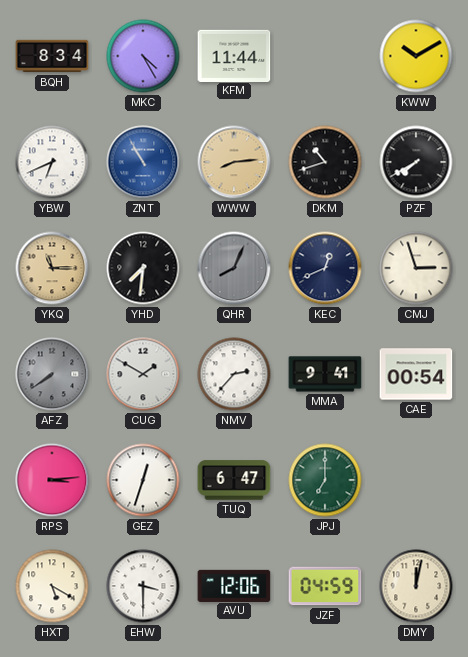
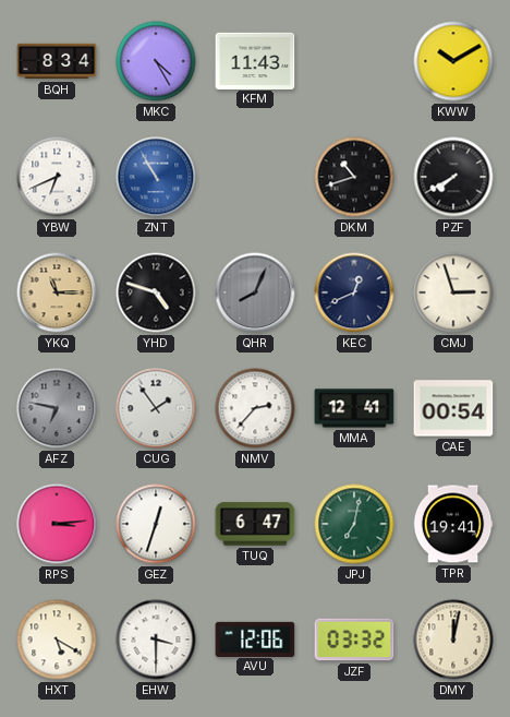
KFM: 11:44 -> 11:43
WWW: 8:14 -> none
YHD: 7:31 -> 4:48
AFZ: 7:39 -> 6:47
CUG: 1:50 -> 1:54
MMA: 9:41 -> 12:41
JPJ: 7:00 -> 7:02
TPR: none -> 19:41
JZF: 04:59 -> 03:32
